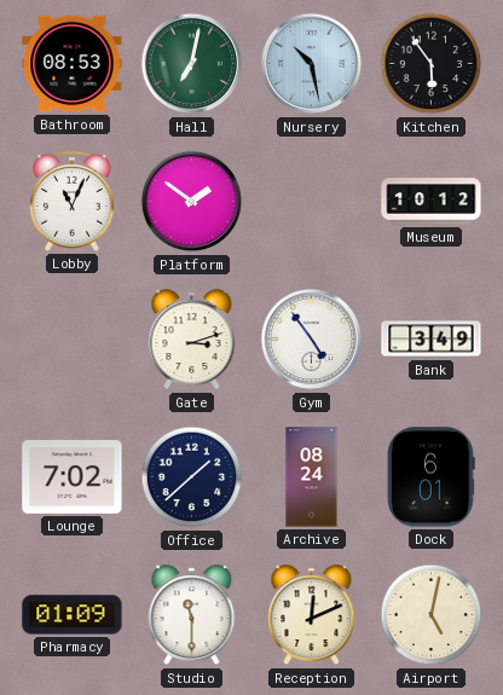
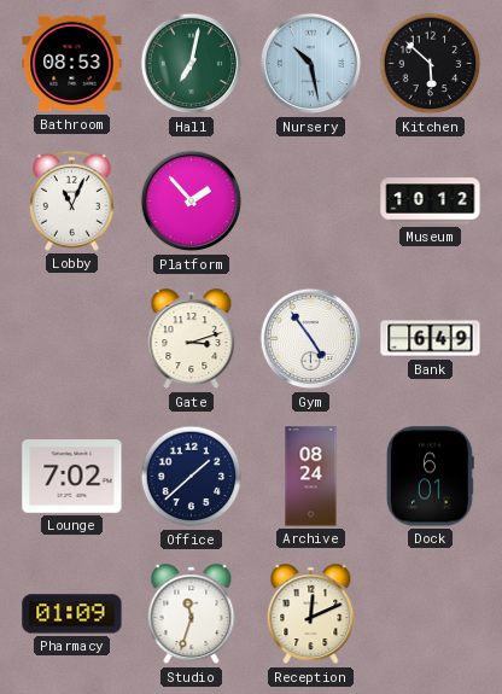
Kitchen: 5:54 -> 5:52
Platform: 1:51 -> 1:53
Bank: 3:49 -> 6:49
Studio: 11:30 -> 11:33
Airport: 5:02 -> none
